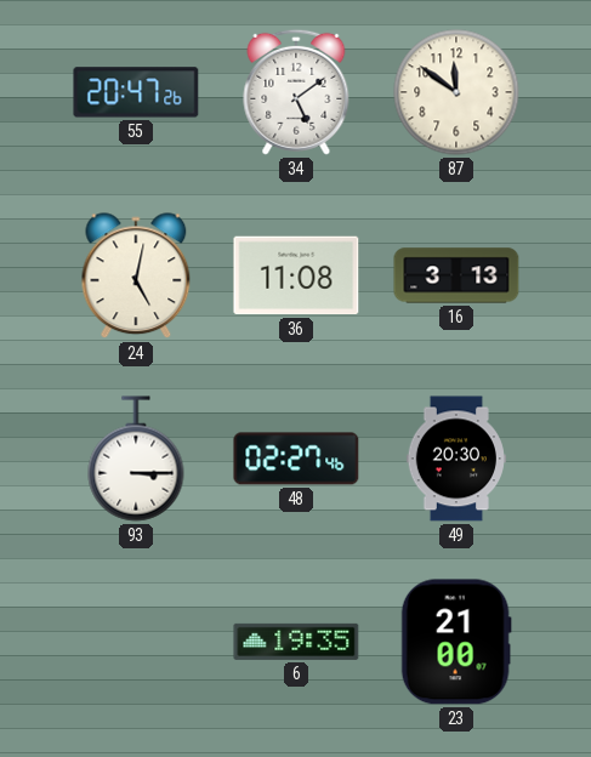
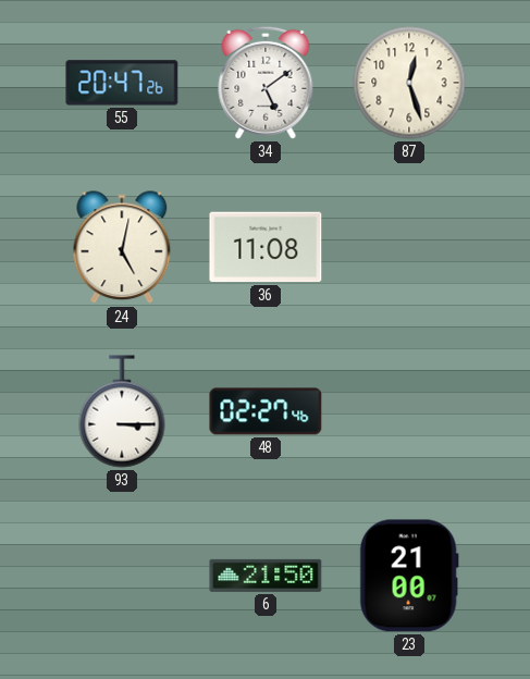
87: 11:51 -> 12:27
16: 3:13 -> none
49: 20:30 -> none
6: 19:35 -> 21:50
